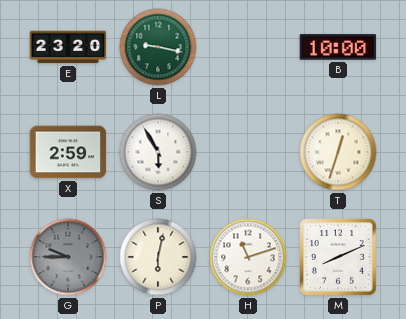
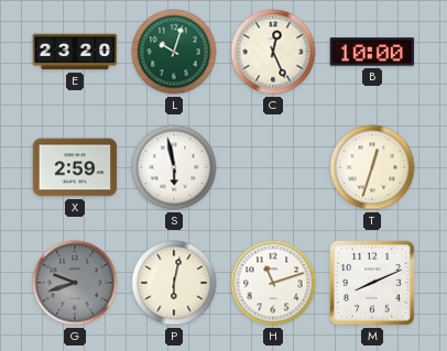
L: 9:17 -> 10:03
C: none -> 12:26
S: 5:55 -> 5:58
G: 9:45 -> 9:42
